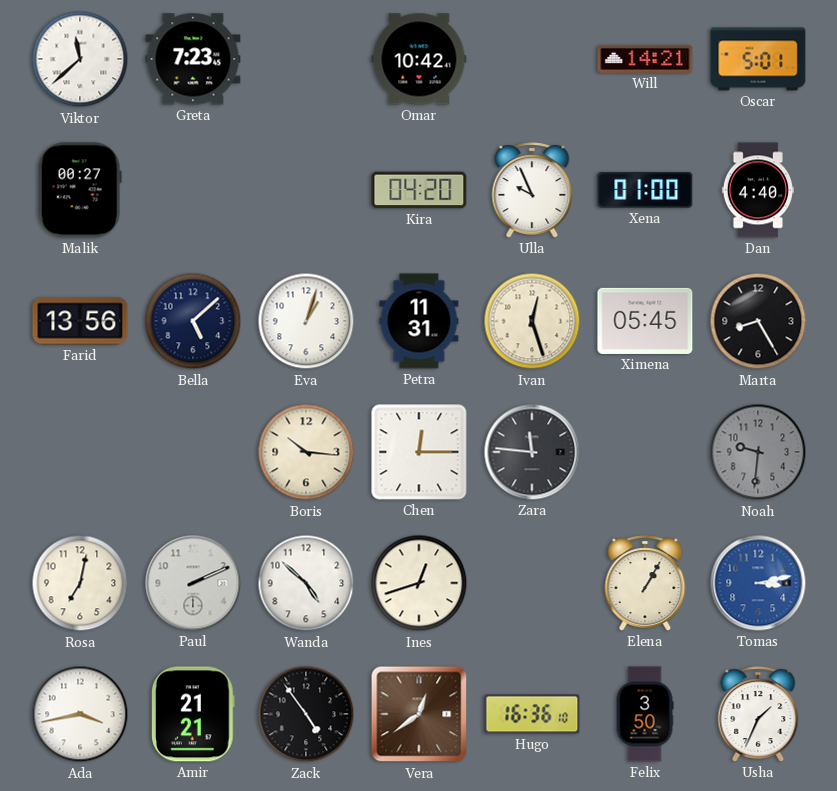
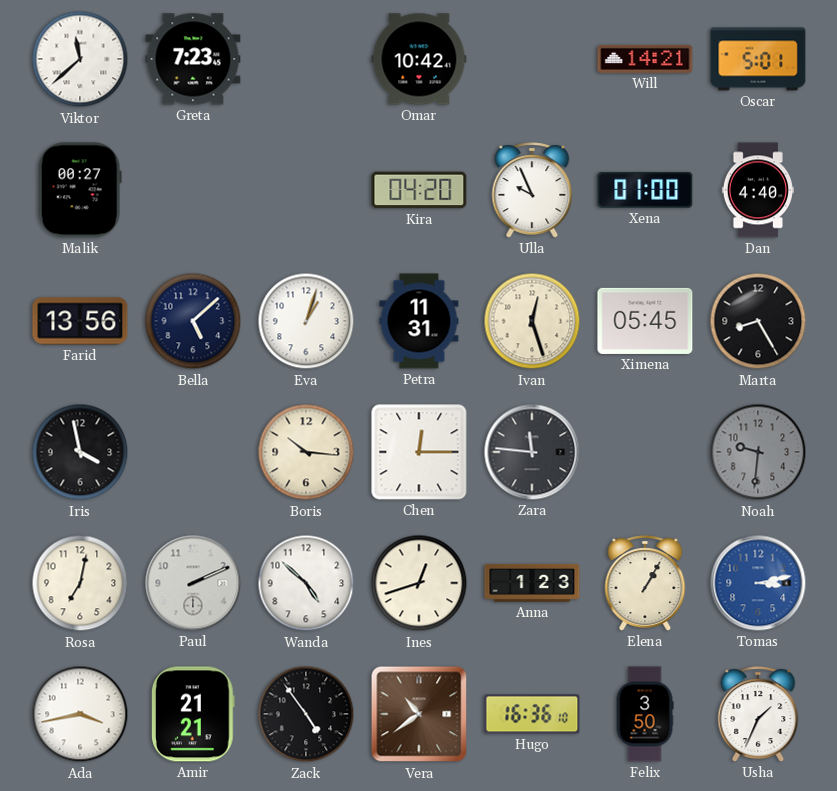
Iris: none -> 3:58
Anna: none -> 1:23
Vera: 12:39 -> 10:39
